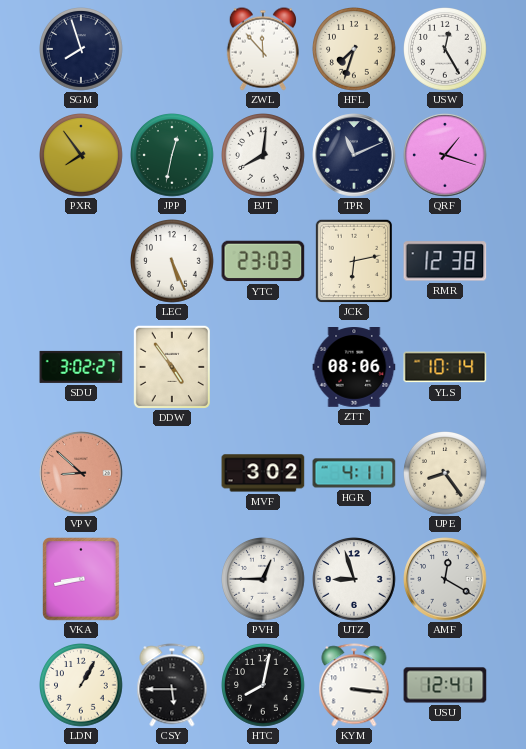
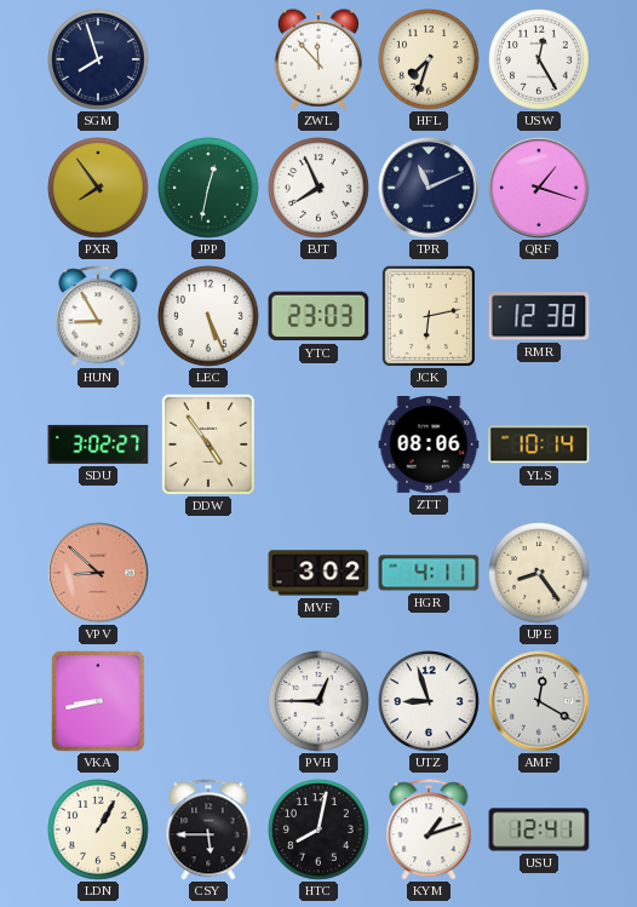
BJT: 8:01 -> 7:56
HUN: none -> 8:55
KYM: 3:16 -> 1:12
